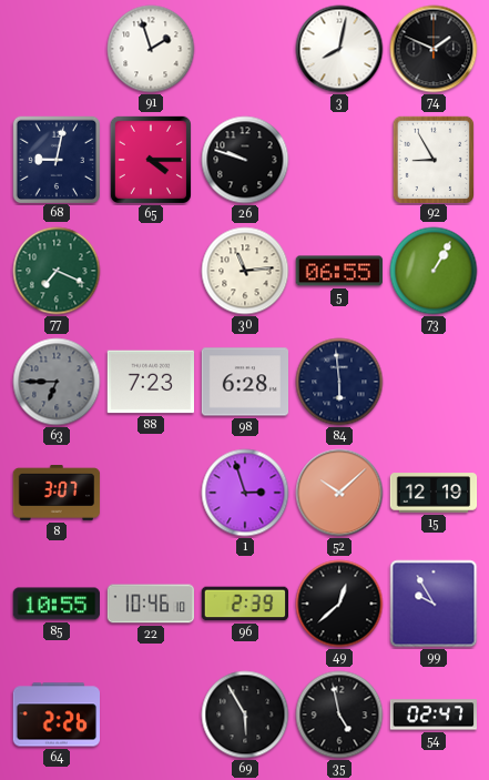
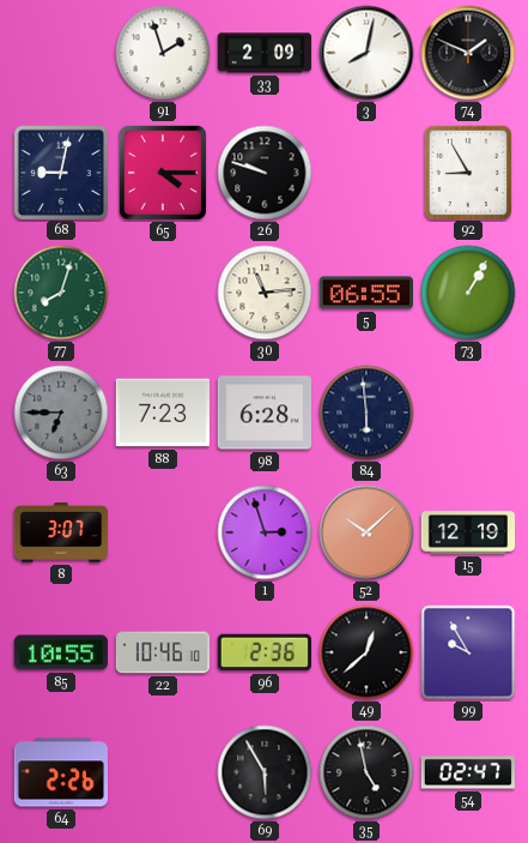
33: none -> 2:09
77: 7:19 -> 8:03
96: 2:39 -> 2:36
